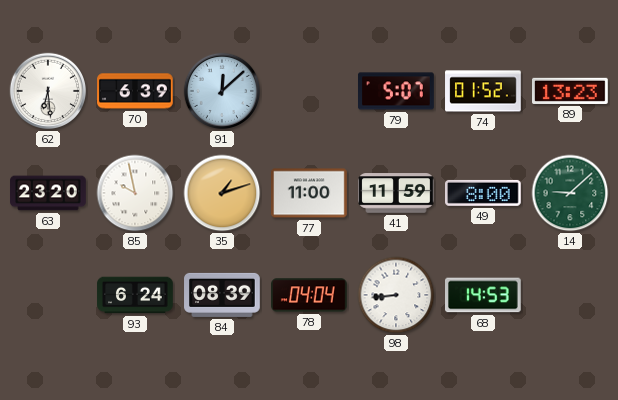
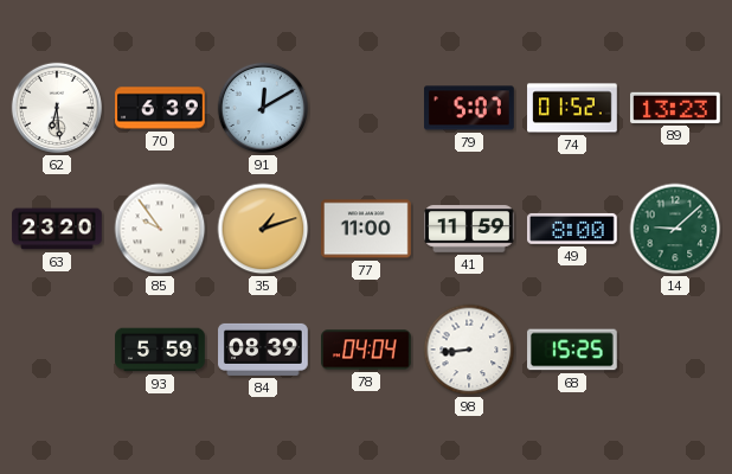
91: 12:08 -> 12:10
85: 9:58 -> 9:54
93: 6:24 -> 5:59
68: 14:53 -> 15:25
